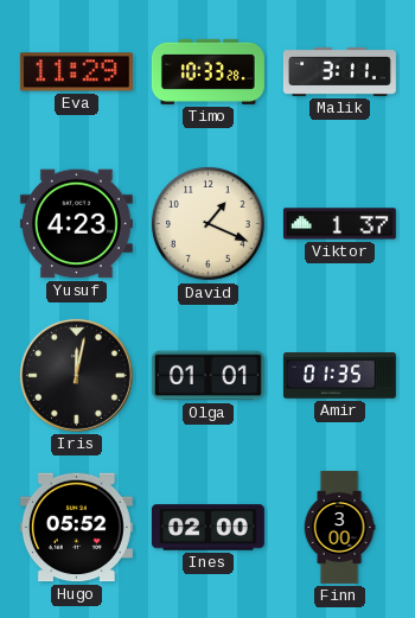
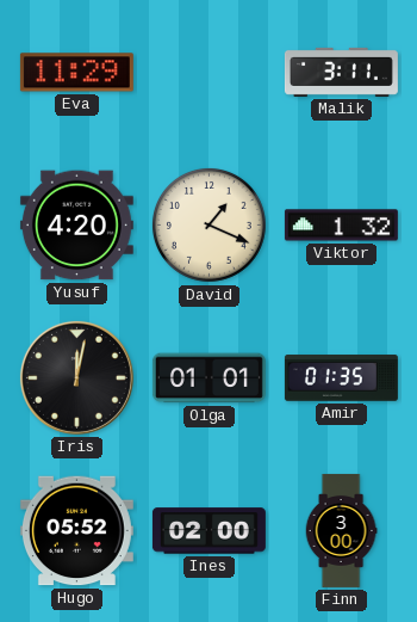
Timo: 10:33 -> none
Yusuf: 4:23 -> 4:20
Viktor: 1:37 -> 1:32
